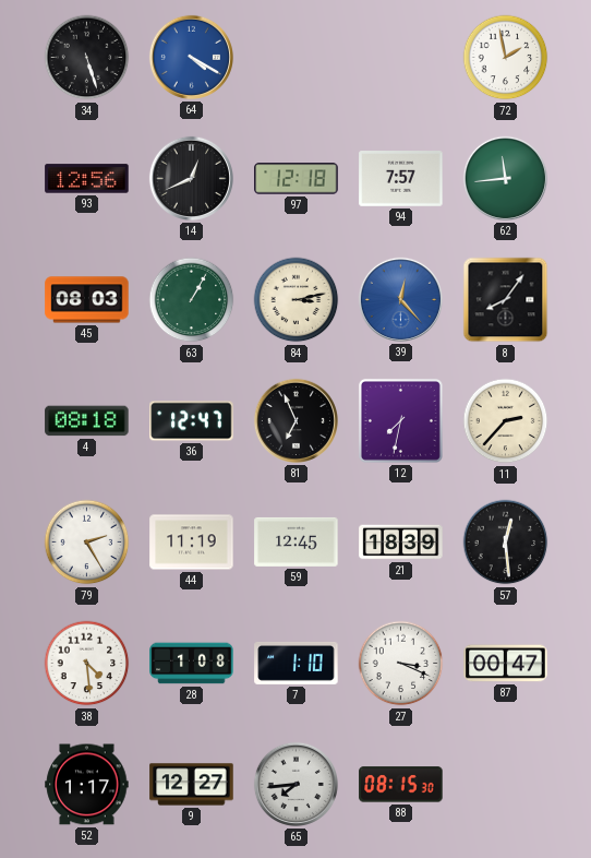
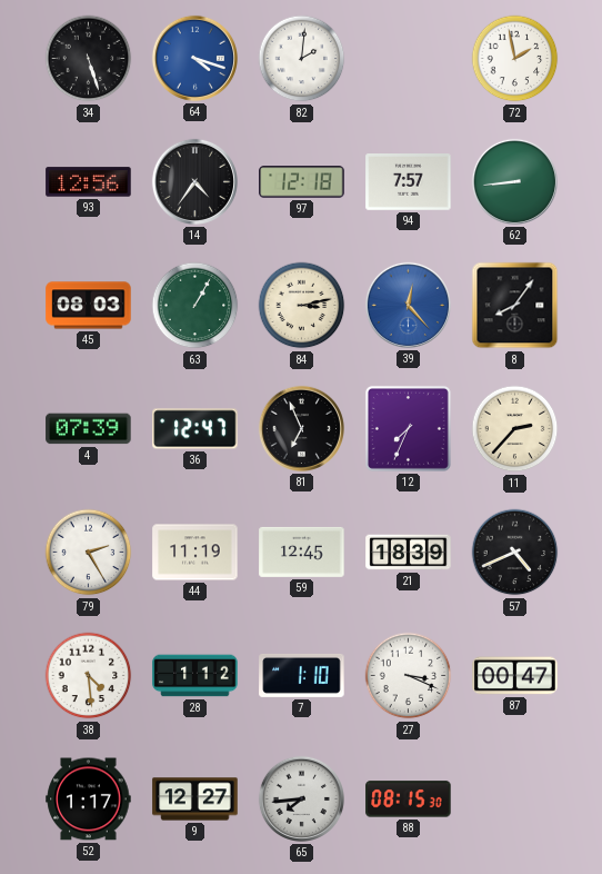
64: 4:20 -> 4:18
82: none -> 2:01
14: 12:41 -> 4:36
62: 11:44 -> 8:44
4: 08:18 -> 07:39
12: 7:32 -> 7:34
57: 12:29 -> 4:41
28: 1:08 -> 1:12
